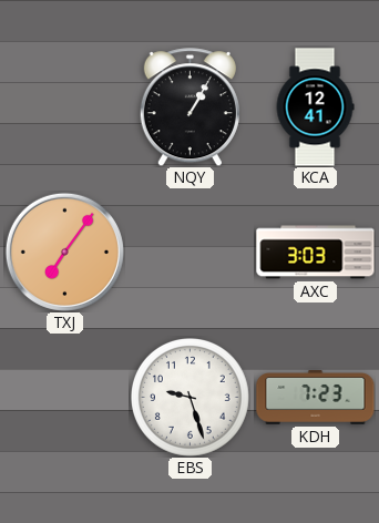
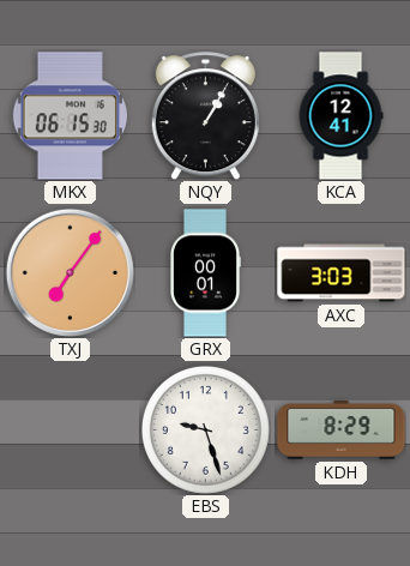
MKX: none -> 06:15
GRX: none -> 00:01
KDH: 7:23 -> 8:29
